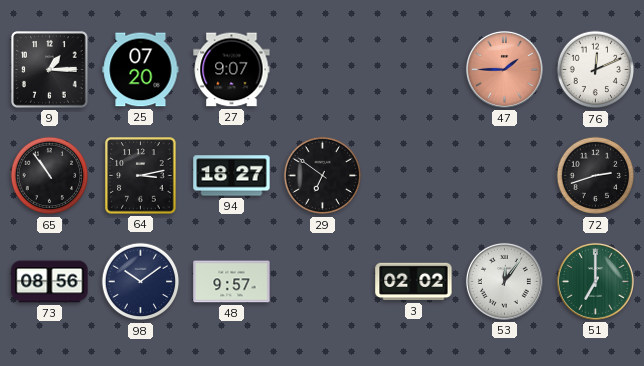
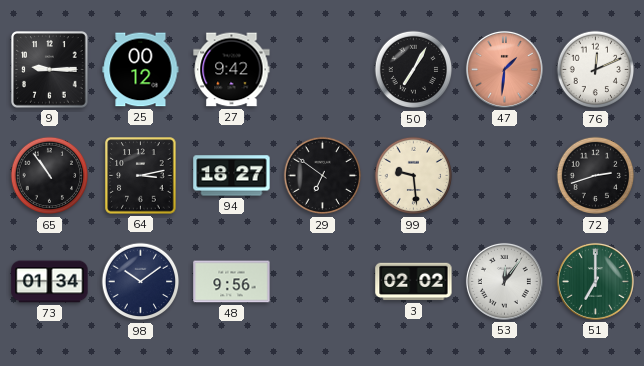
9: 1:15 -> 9:15
25: 07:20 -> 00:12
27: 9:07 -> 9:42
50: none -> 7:05
47: 1:45 -> 1:31
99: none -> 9:29
73: 08:56 -> 01:34
48: 9:57 -> 9:56
